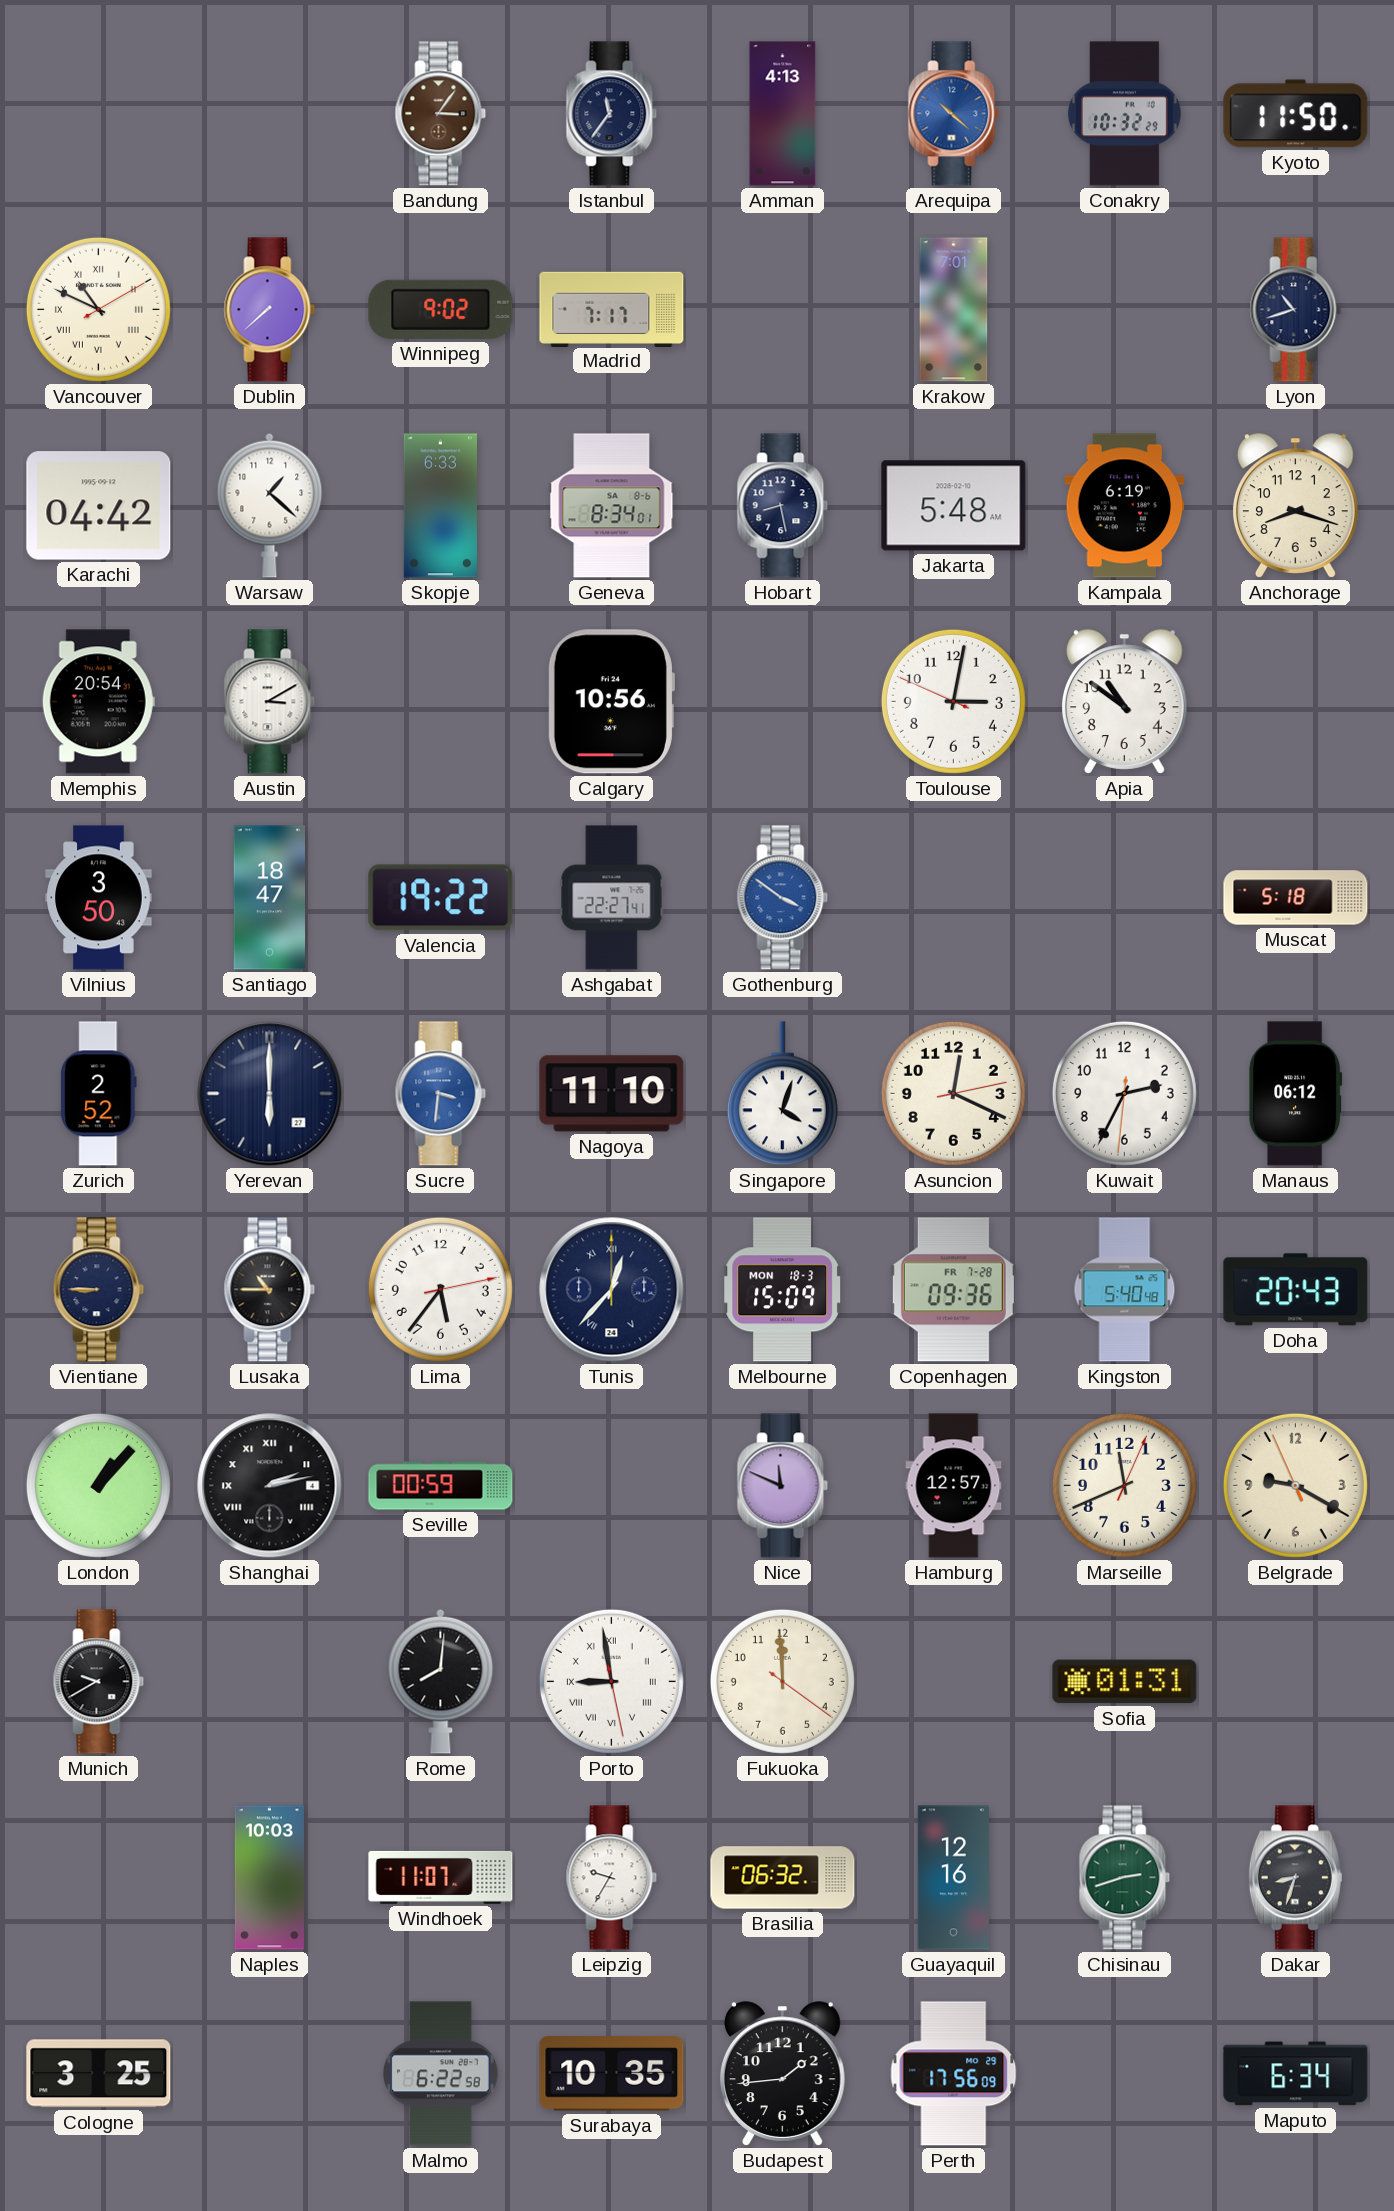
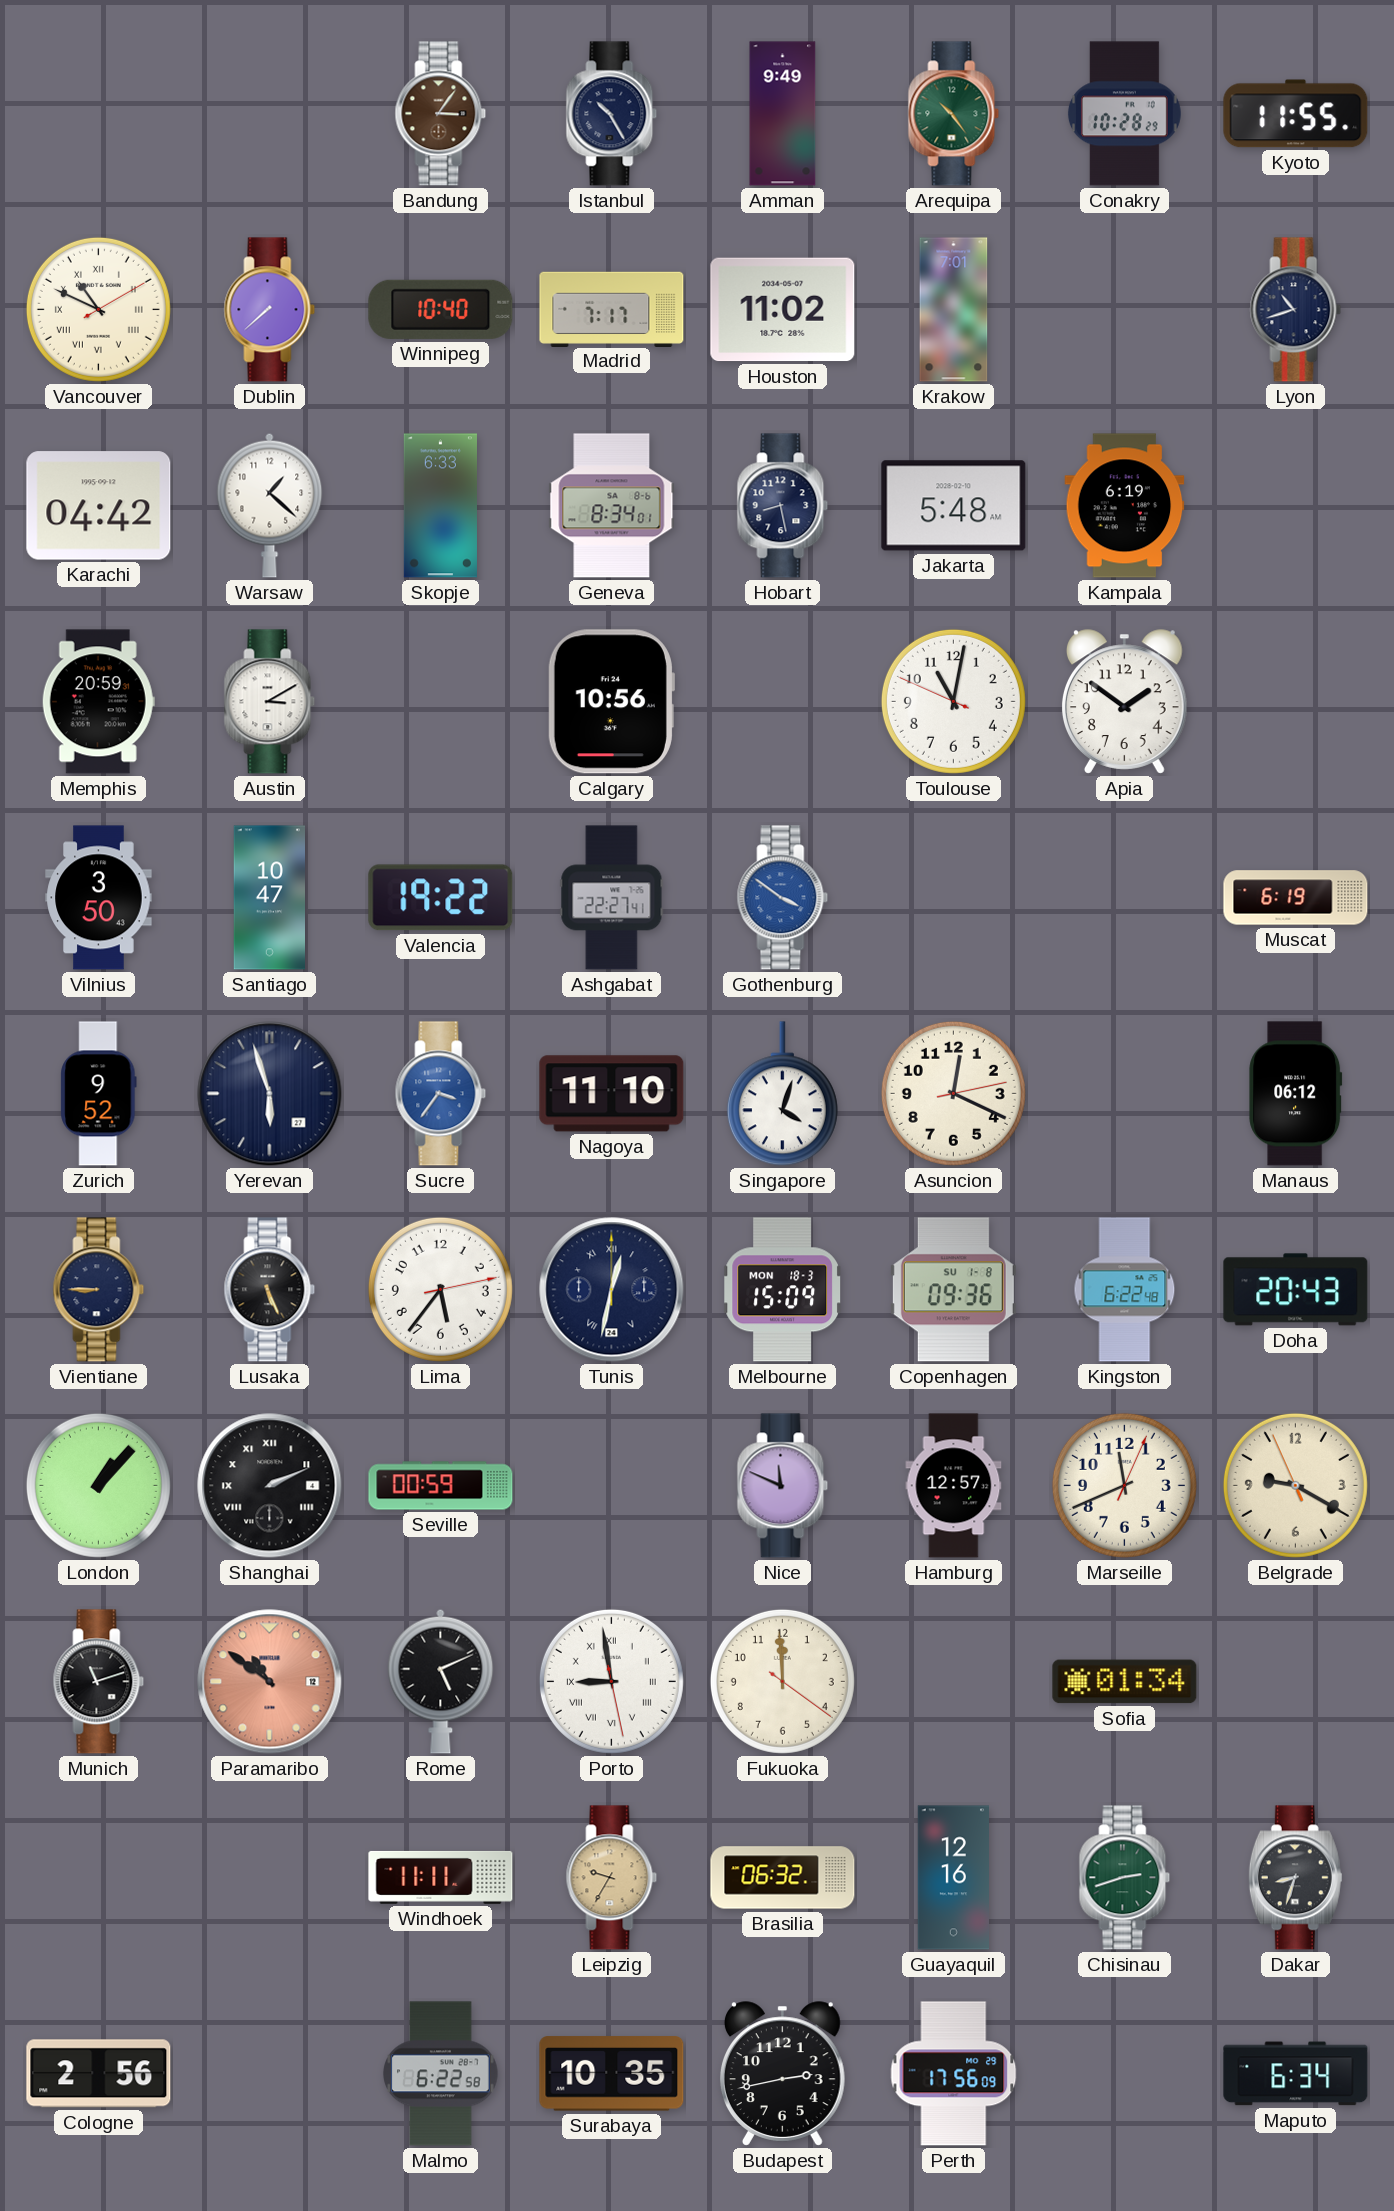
Istanbul: 11:36 -> 10:25
Amman: 4:13 -> 9:49
Arequipa: 10:22 -> 10:24
Arequipa dial: blue -> green
Conakry: 10:32 -> 10:28
Kyoto: 11:50 -> 11:55
Winnipeg: 9:02 -> 10:40
Houston: none -> 11:02
Anchorage: 8:18 -> none
Memphis: 20:54 -> 20:59
Toulouse: 3:01 -> 11:01
Apia: 10:51 -> 1:51
Santiago: 18:47 -> 10:47
Muscat: 5:18 -> 6:19
Zurich: 2:52 -> 9:52
Yerevan: 6:00 -> 5:57
Sucre: 3:31 -> 3:36
Kuwait: 2:34 -> none
Lusaka: 10:45 -> 5:26
Tunis: 12:37 -> 12:32
Copenhagen date: FR 7-28 -> SU 1-8
Kingston: 5:40 -> 6:22
Shanghai: 2:13 -> 2:11
Munich: 9:40 -> 11:12
Paramaribo: none -> 10:51
Rome: 8:01 -> 5:11
Sofia: 01:31 -> 01:34
Naples: 10:03 -> none
Windhoek: 11:07 -> 11:11
Leipzig dial: white -> champagne
Cologne: 3:25 -> 2:56
Budapest: 1:44 -> 2:43
